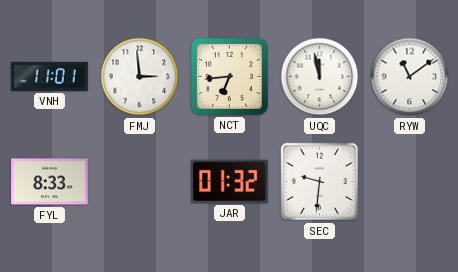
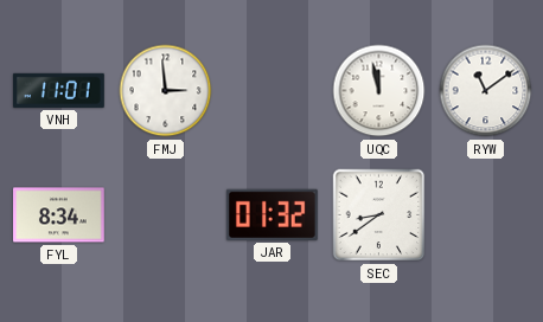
NCT: 6:44 -> none
FYL: 8:33 -> 8:34
SEC: 9:31 -> 8:39
